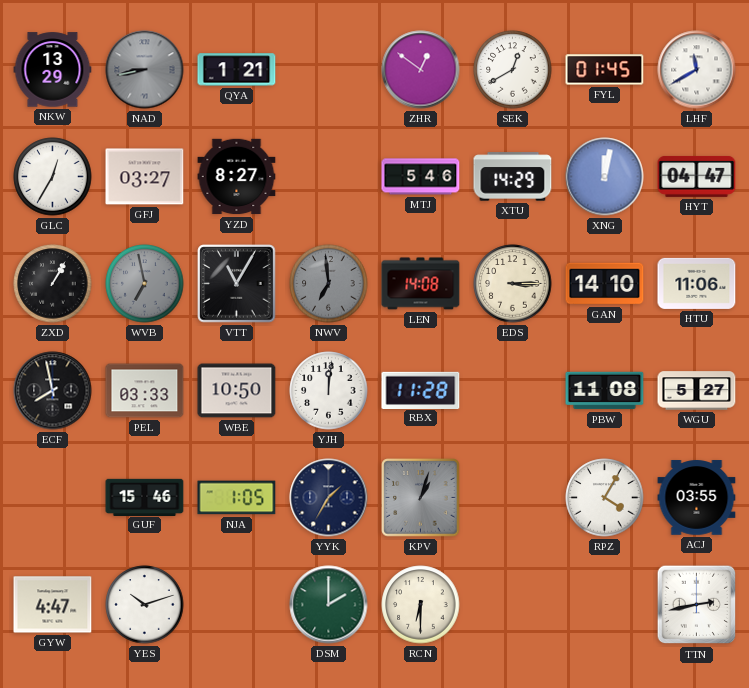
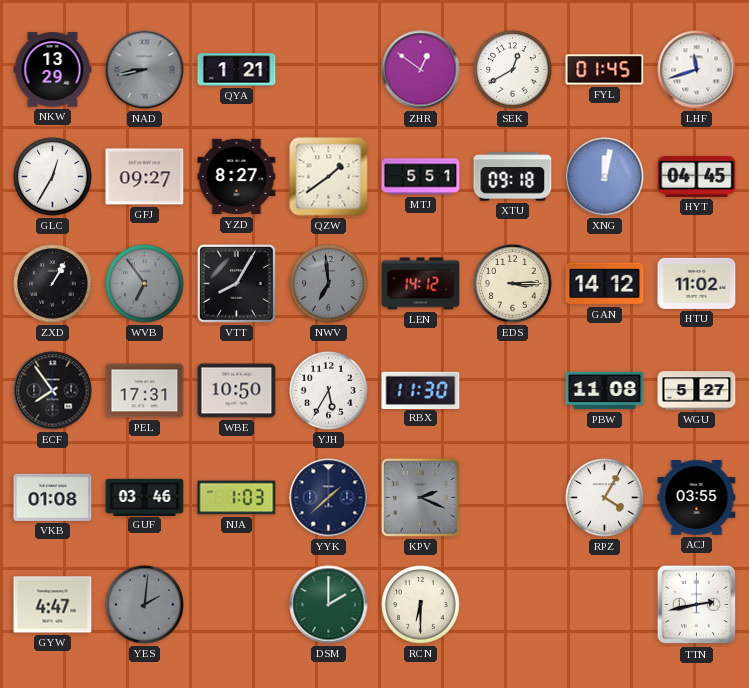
LHF: 11:40 -> 11:42
GFJ: 03:27 -> 09:27
QZW: none -> 1:39
MTJ: 5:46 -> 5:51
XTU: 14:29 -> 09:18
HYT: 04:47 -> 04:45
WVB: 6:58 -> 6:54
VTT: 11:05 -> 8:05
LEN: 14:08 -> 14:12
GAN: 14:10 -> 14:12
HTU: 11:06 -> 11:02
ECF: 7:58 -> 7:54
PEL: 03:33 -> 17:31
YJH: 12:01 -> 5:35
RBX: 11:28 -> 11:30
VKB: none -> 01:08
GUF: 15:46 -> 03:46
NJA: 1:05 -> 1:03
YYK: 1:35 -> 1:38
KPV: 1:03 -> 2:19
YES: 10:12 -> 2:01
YES dial: white -> grey
